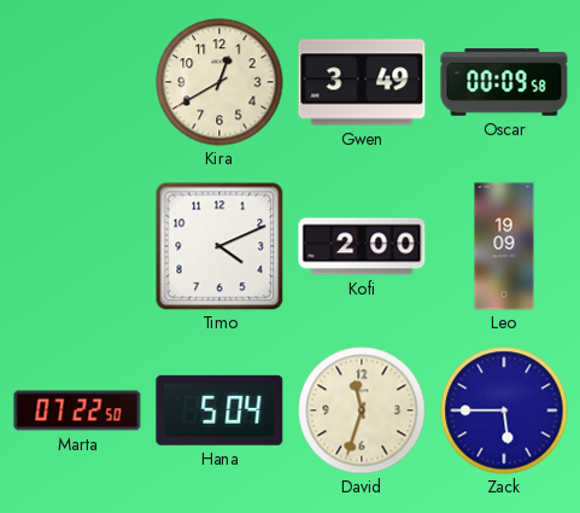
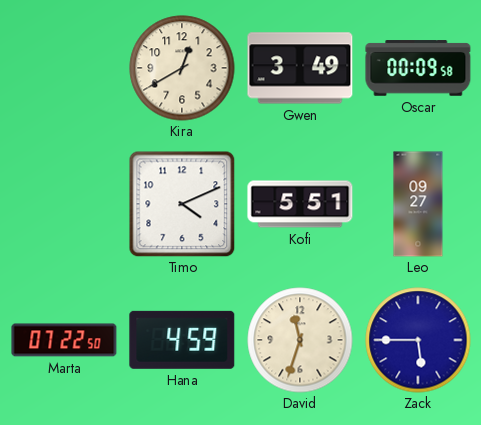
Kofi: 2:00 -> 5:51
Leo: 19:09 -> 09:27
Hana: 5:04 -> 4:59
